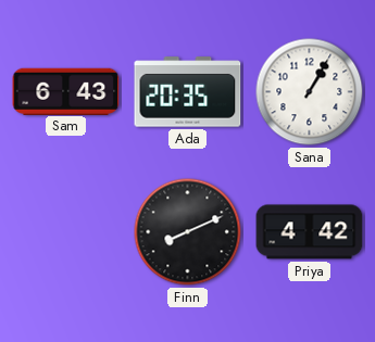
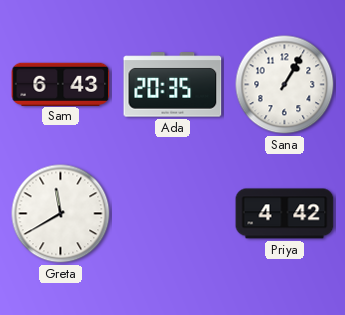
Greta: none -> 11:40
Finn: 8:11 -> none
